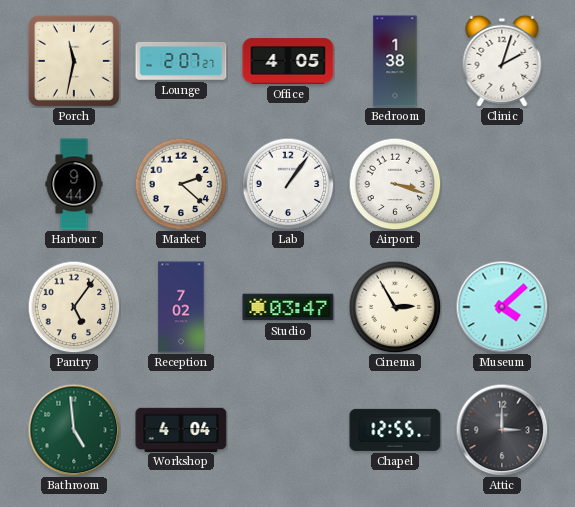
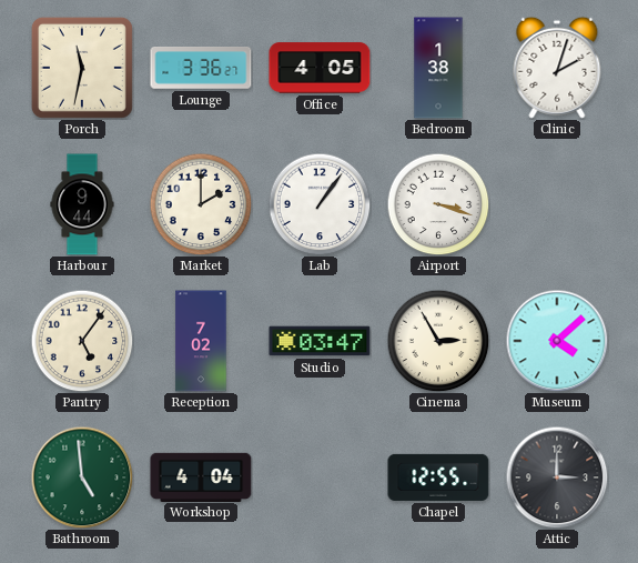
Lounge: 2:07 -> 3:36
Market: 2:22 -> 2:00
